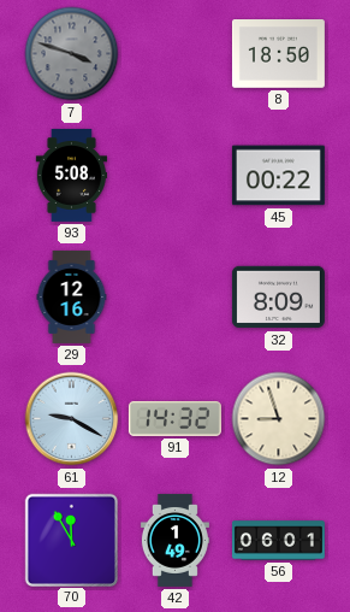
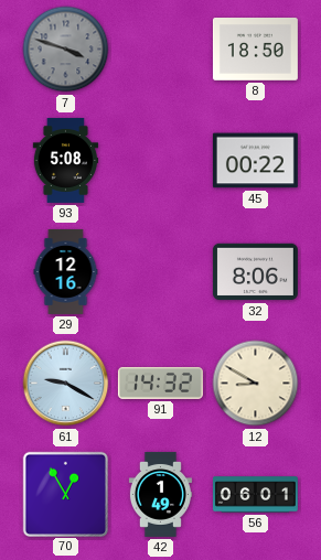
32: 8:09 -> 8:06
12: 8:57 -> 8:50
70: 11:55 -> 12:55
